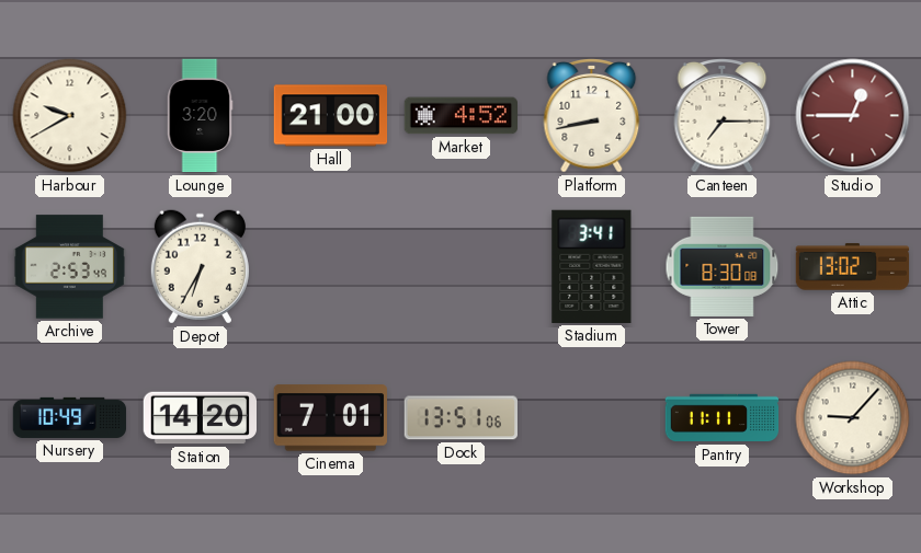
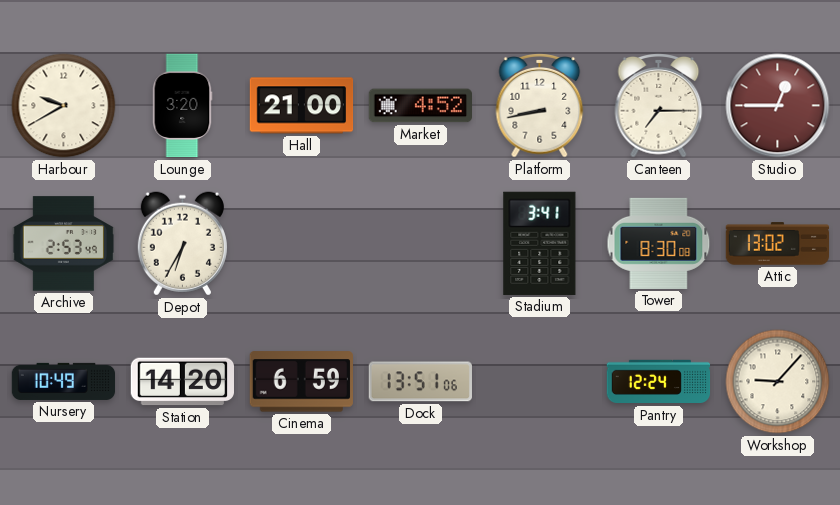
Cinema: 7:01 -> 6:59
Pantry: 11:11 -> 12:24
